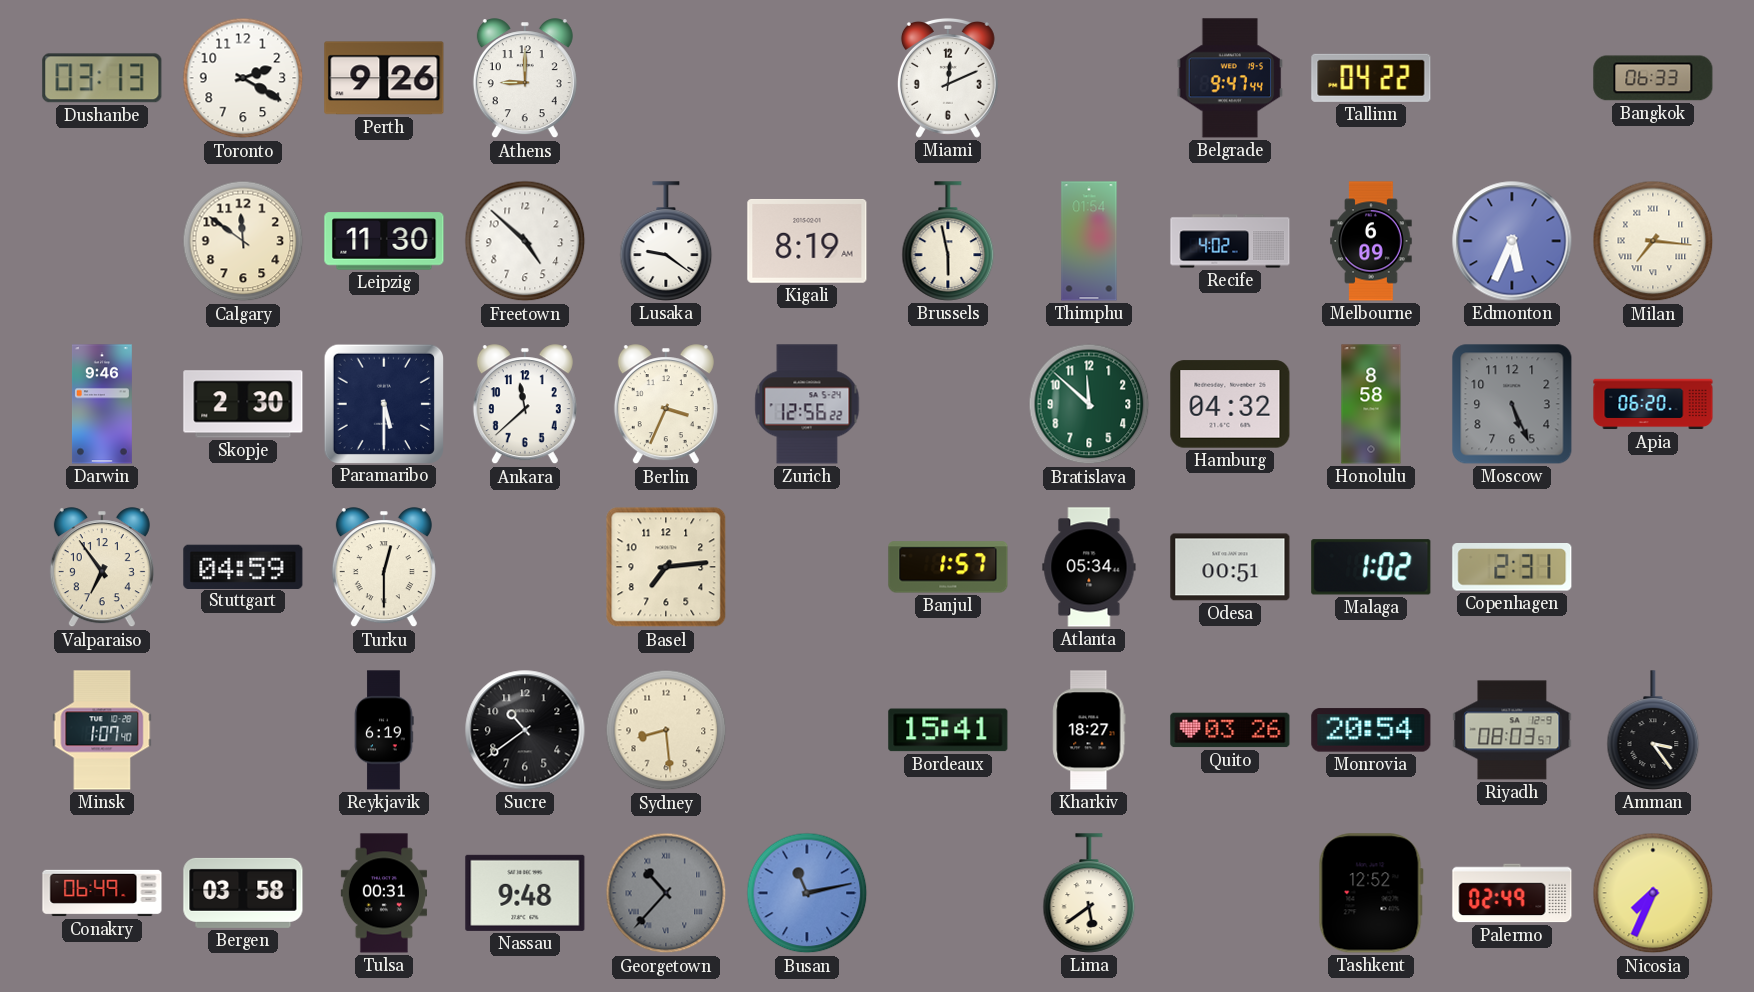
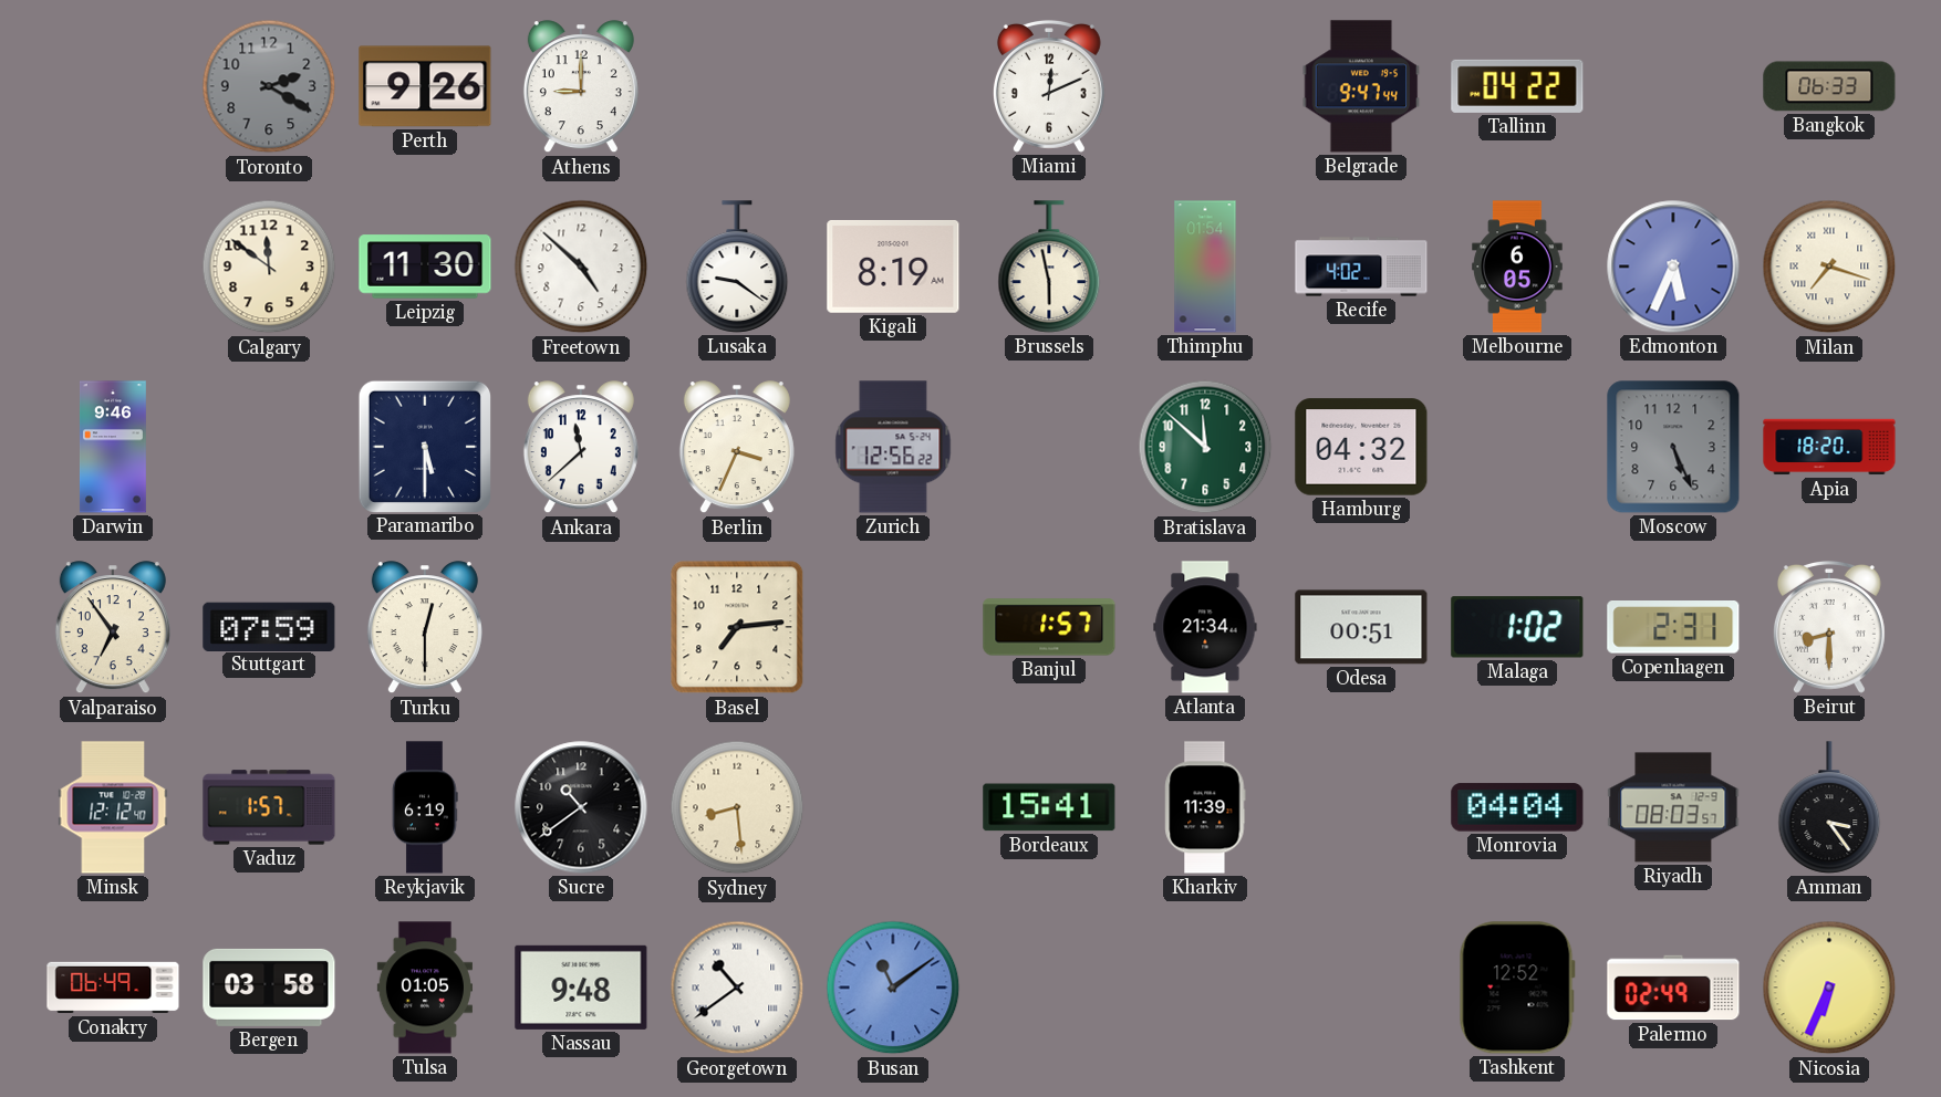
Dushanbe: 03:13 -> none
Toronto dial: white -> grey
Melbourne: 6:09 -> 6:05
Milan: 7:16 -> 7:18
Skopje: 2:30 -> none
Honolulu: 8:58 -> none
Apia: 06:20 -> 18:20
Stuttgart: 04:59 -> 07:59
Atlanta: 05:34 -> 21:34
Beirut: none -> 8:30
Minsk: 1:07 -> 12:12
Vaduz: none -> 1:57
Kharkiv: 18:27 -> 11:39
Quito: 03:26 -> none
Monrovia: 20:54 -> 04:04
Tulsa: 00:31 -> 01:05
Georgetown: 10:37 -> 10:39
Georgetown dial: grey -> white
Busan: 11:13 -> 11:09
Lima: 5:39 -> none
Nicosia: 7:34 -> 6:34
